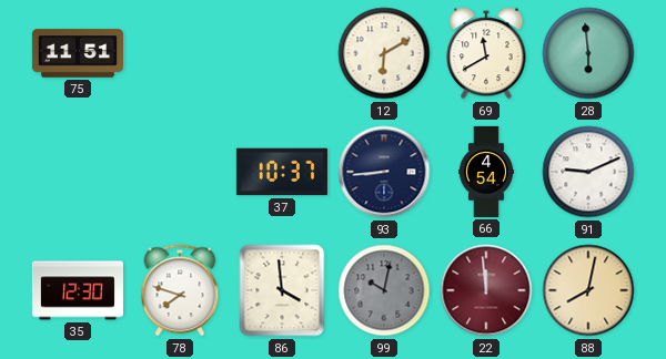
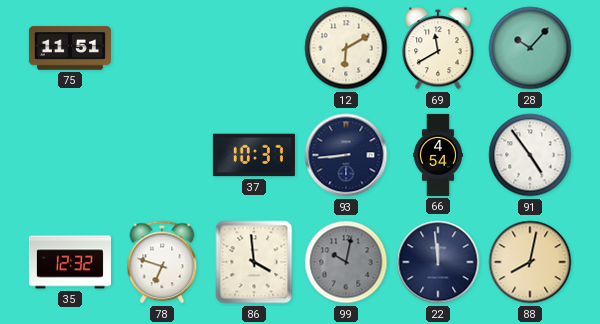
28: 5:59 -> 10:07
91: 9:11 -> 4:54
35: 12:30 -> 12:32
78: 7:48 -> 6:48
22 dial: burgundy -> navy
